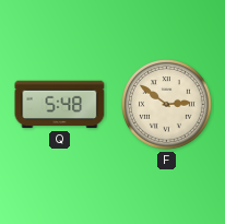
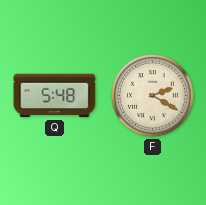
F: 2:51 -> 2:20
